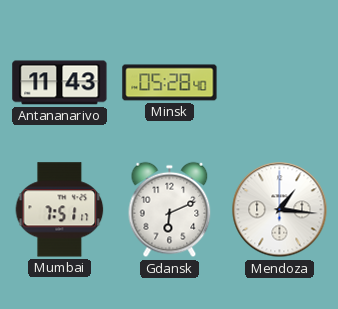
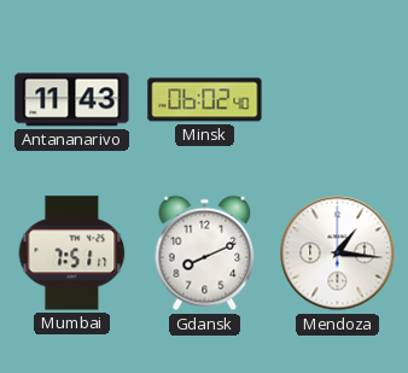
Minsk: 05:28 -> 06:02
Gdansk: 6:11 -> 8:11
